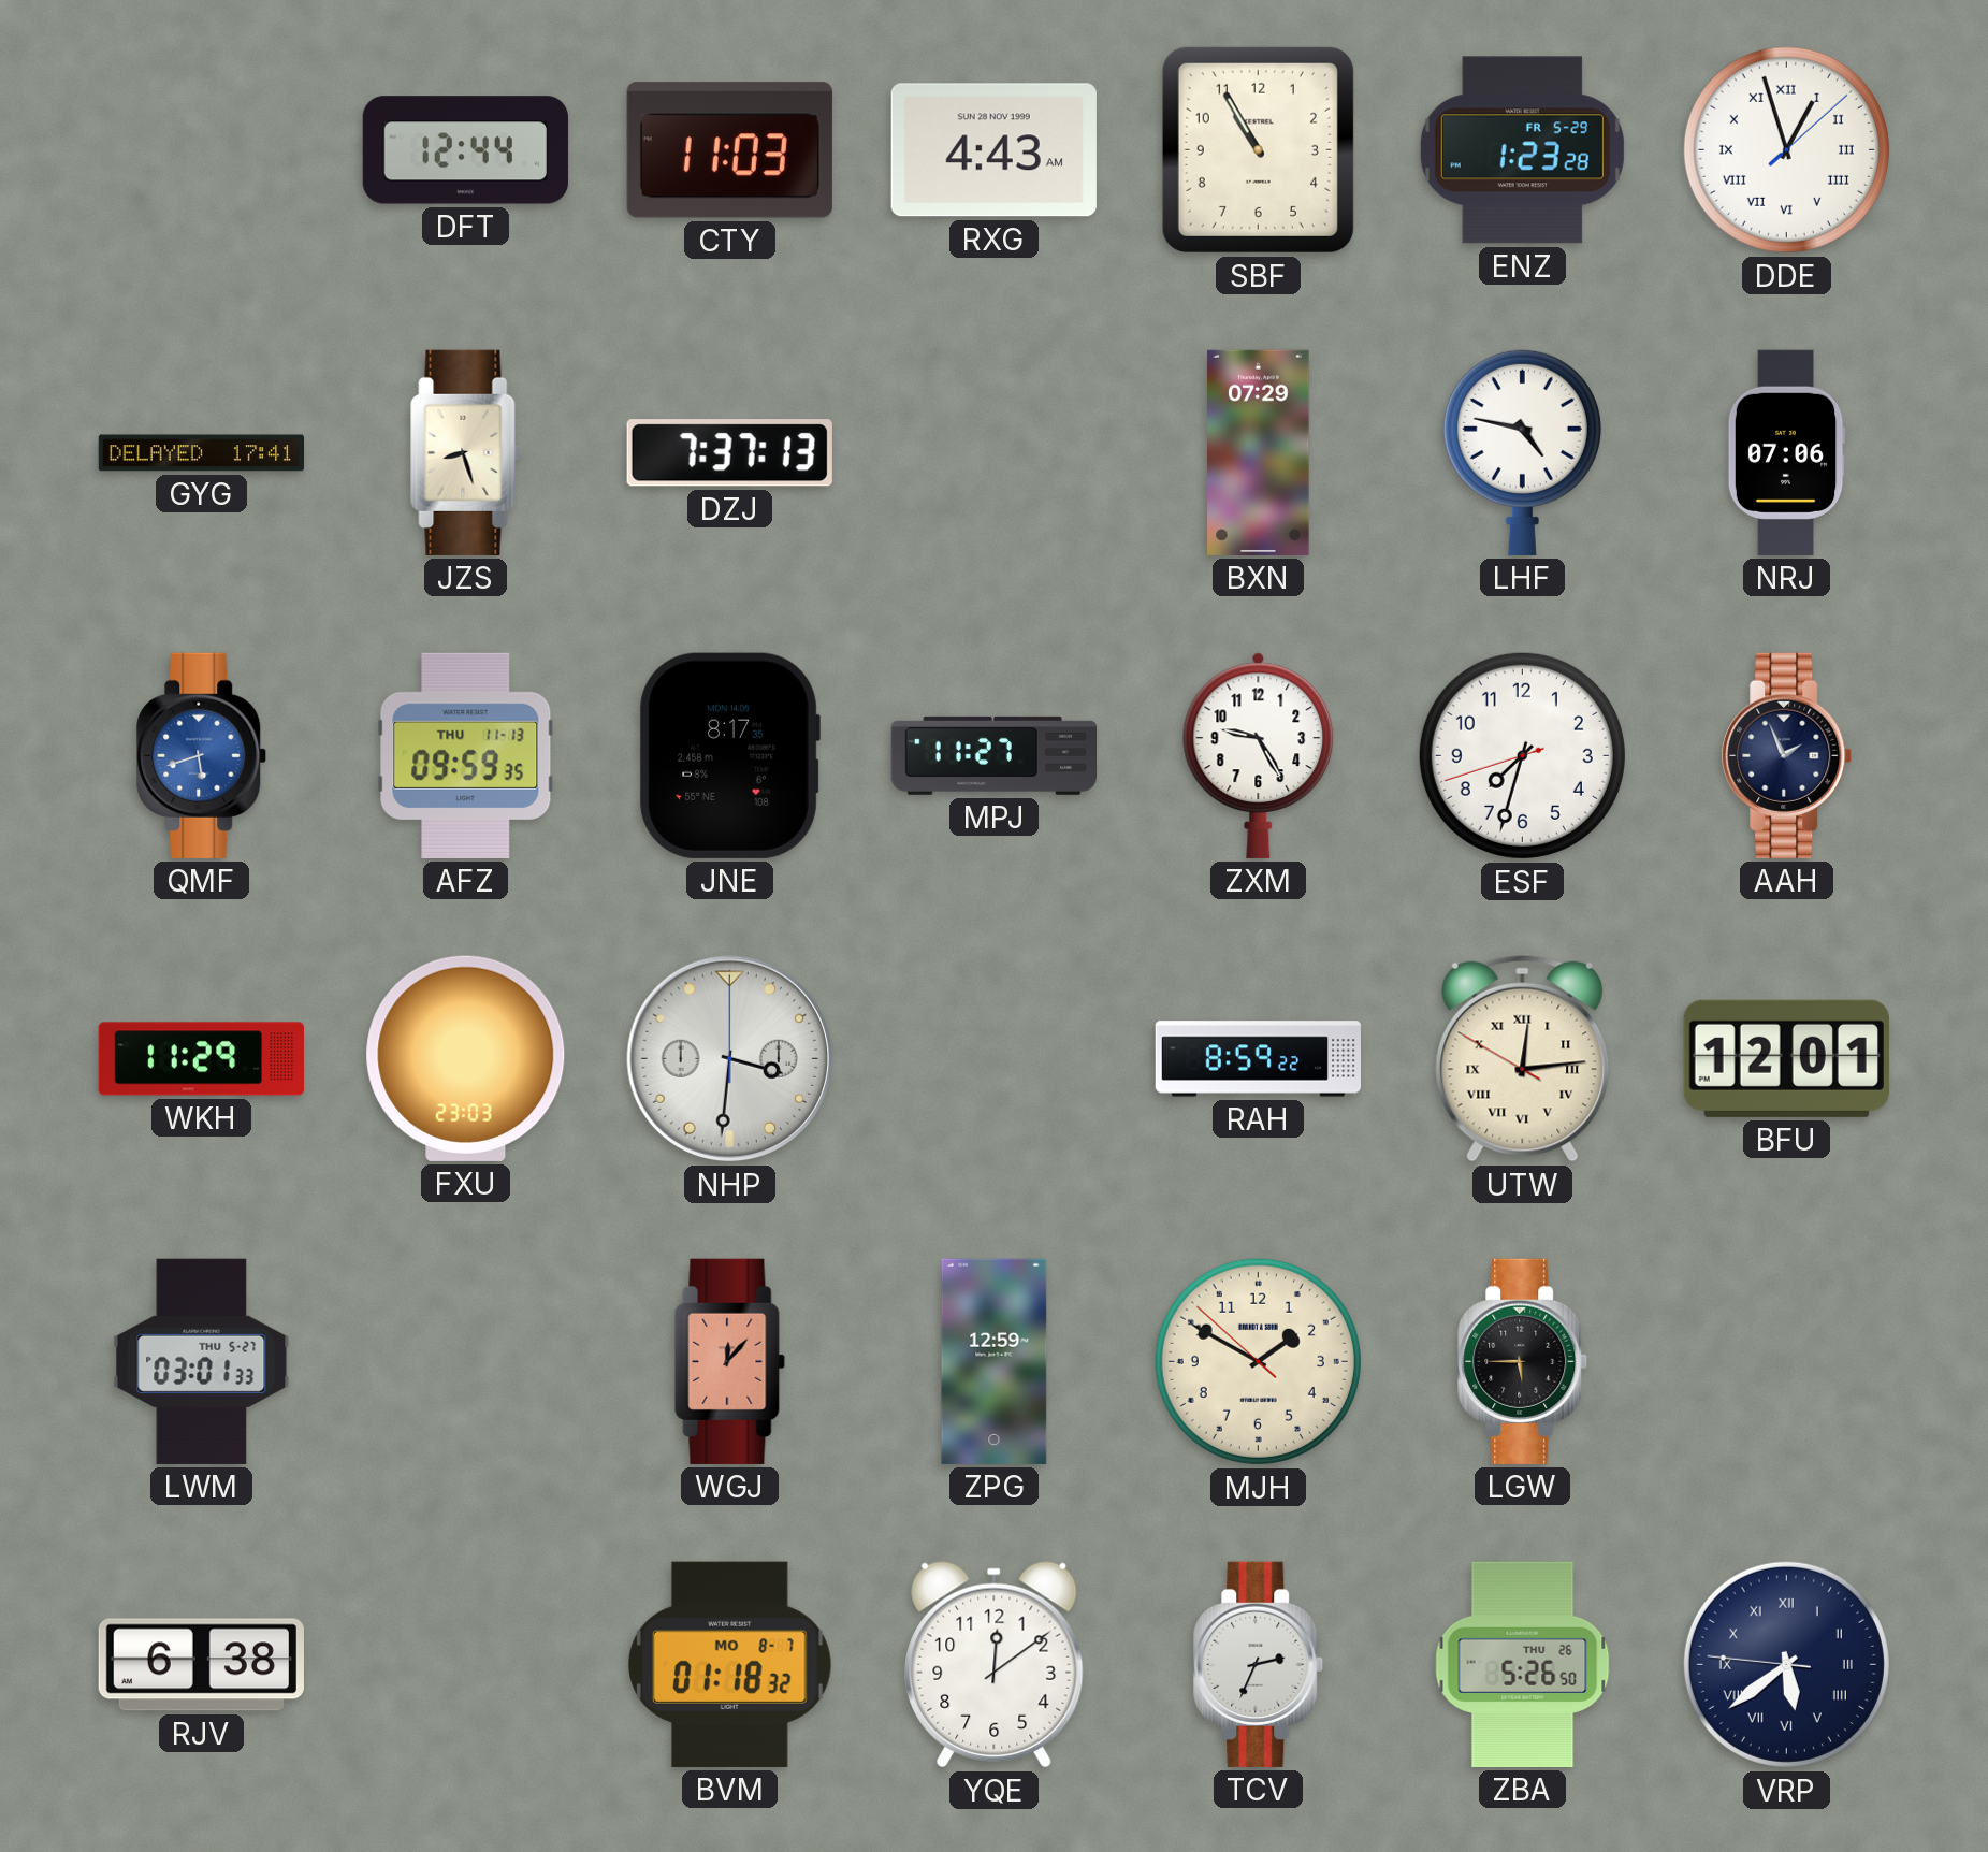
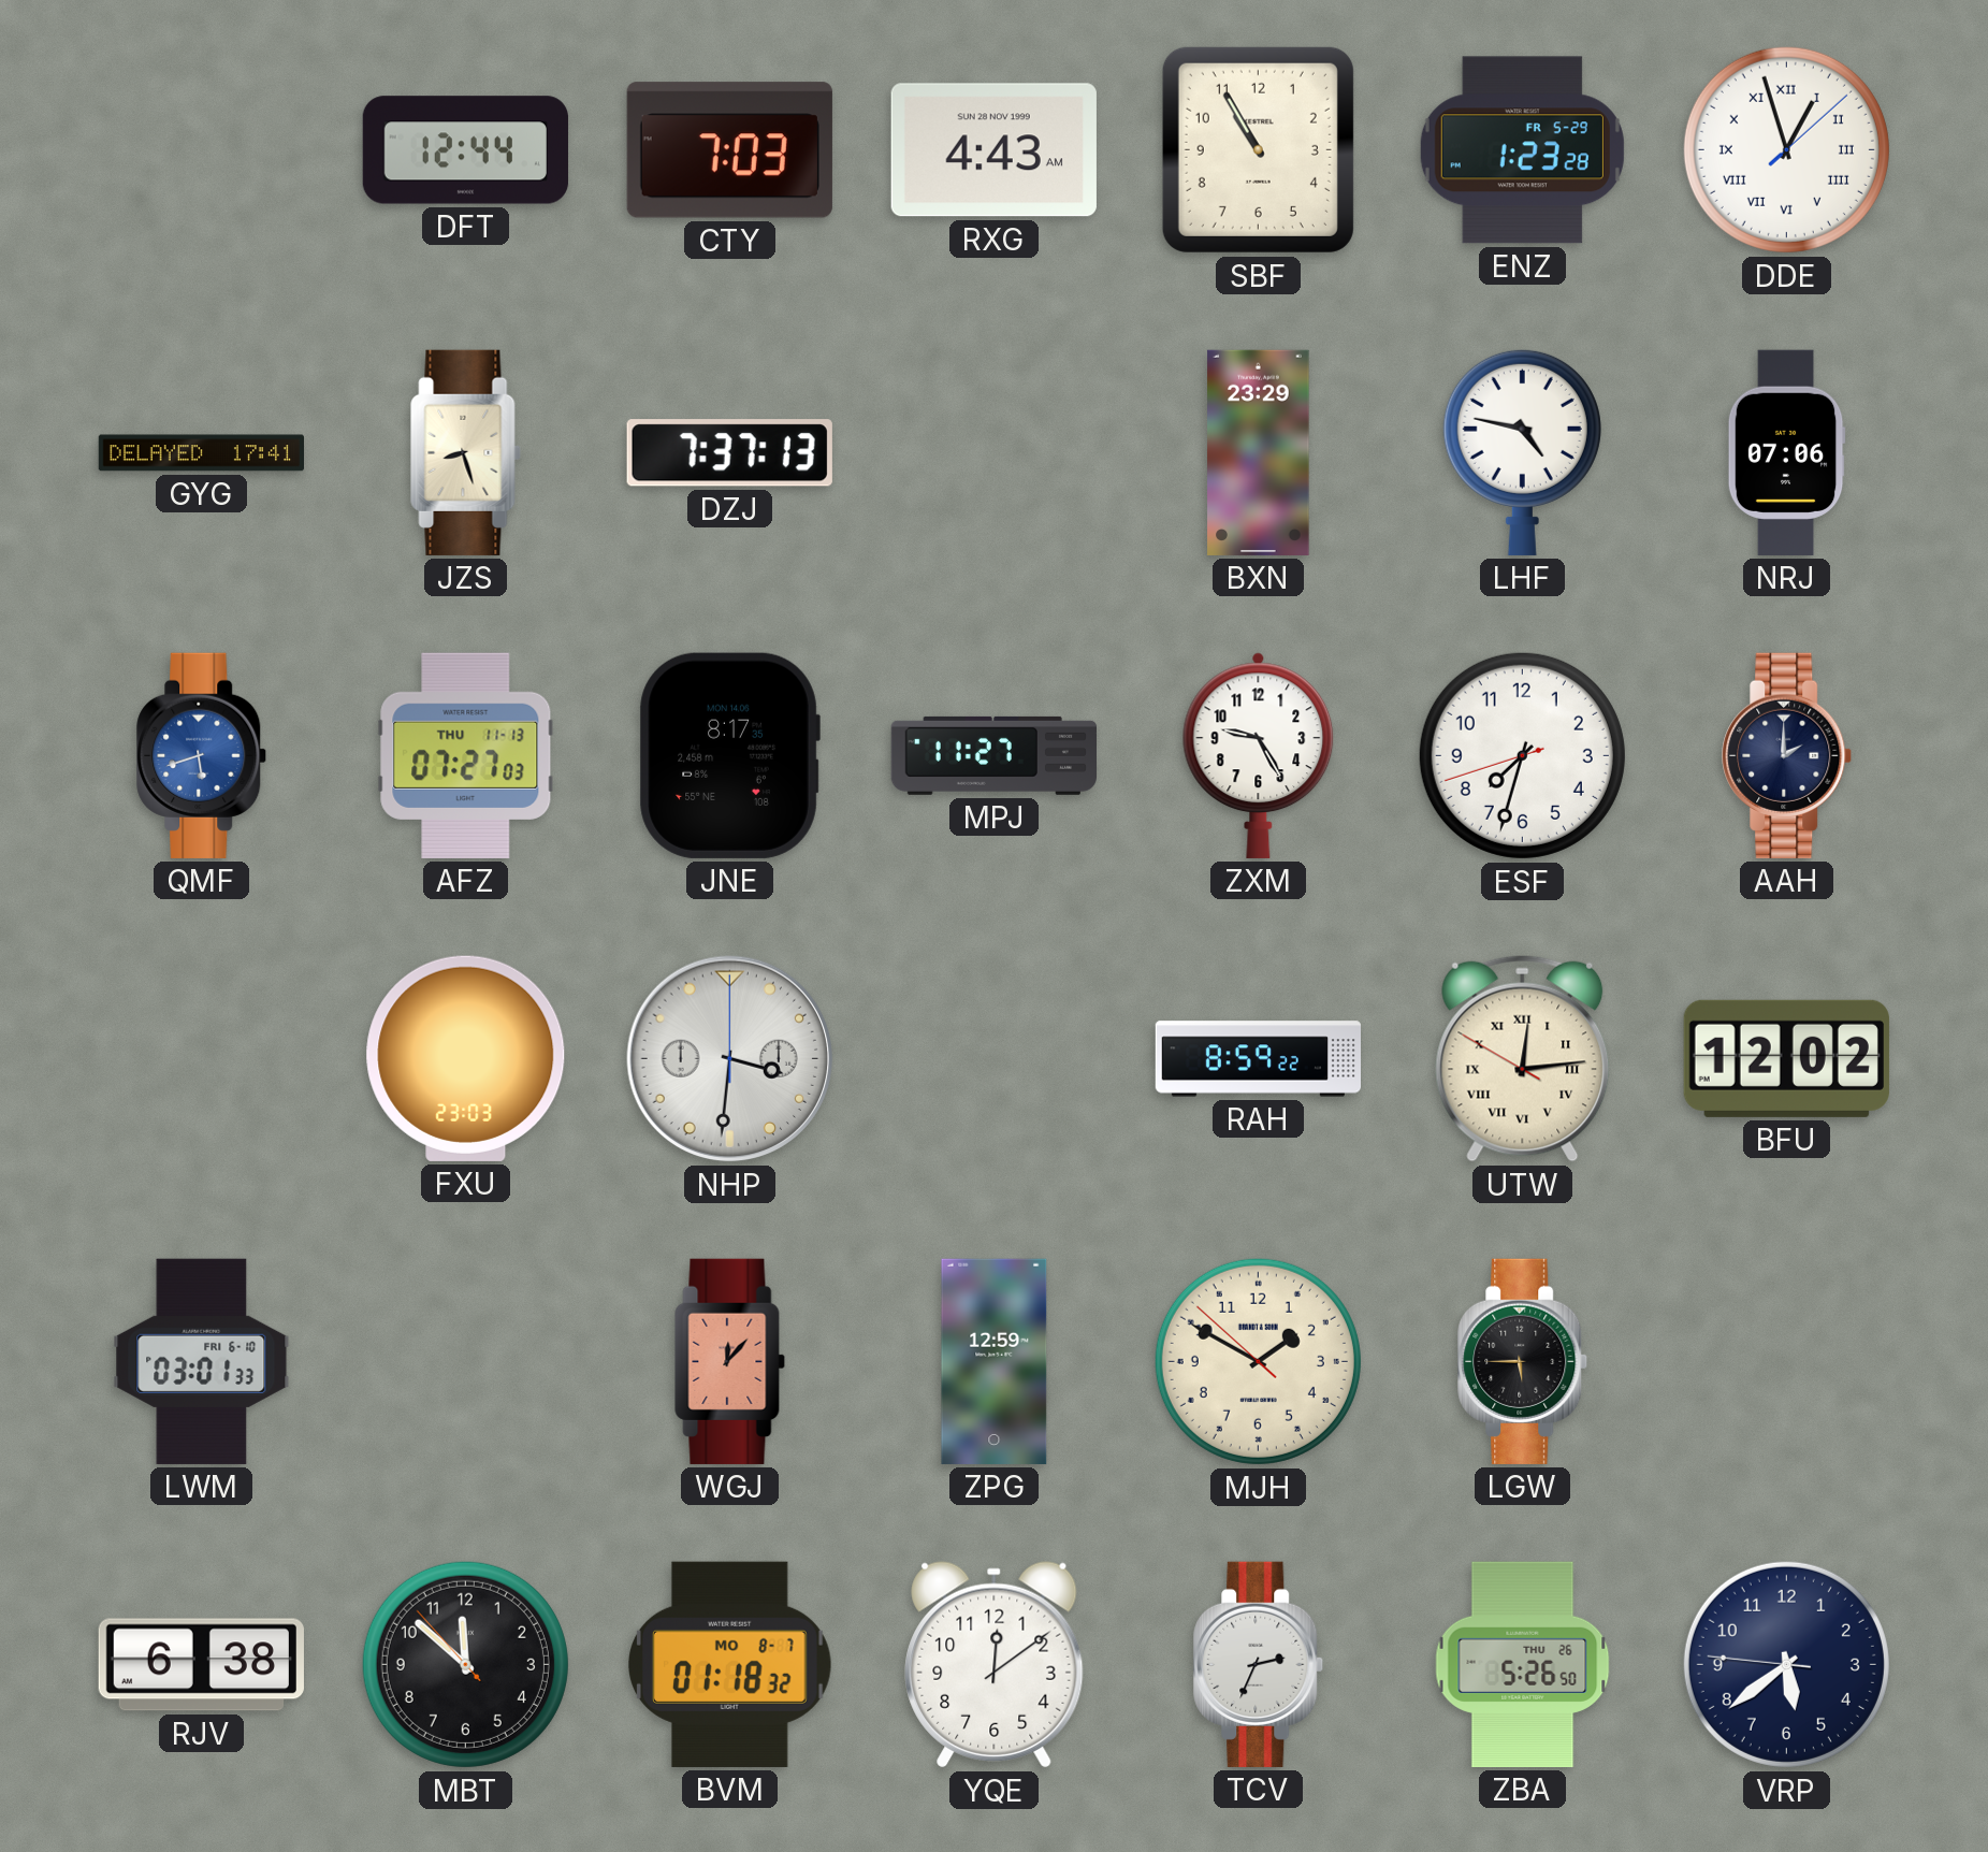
CTY: 11:03 -> 7:03
BXN: 07:29 -> 23:29
AFZ: 09:59 -> 07:27
AAH: 1:56 -> 2:00
WKH: 11:29 -> none
BFU: 12:01 -> 12:02
LWM date: THU 5-27 -> FRI 6-10
MBT: none -> 11:51
VRP numerals: Roman -> Arabic
